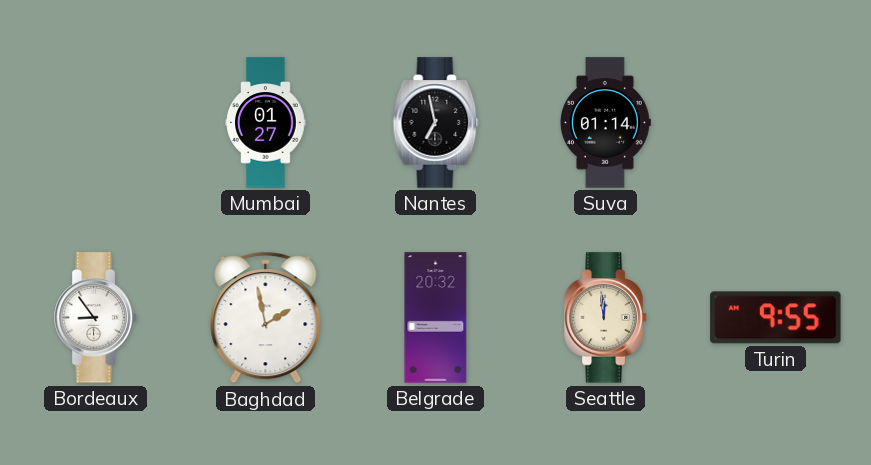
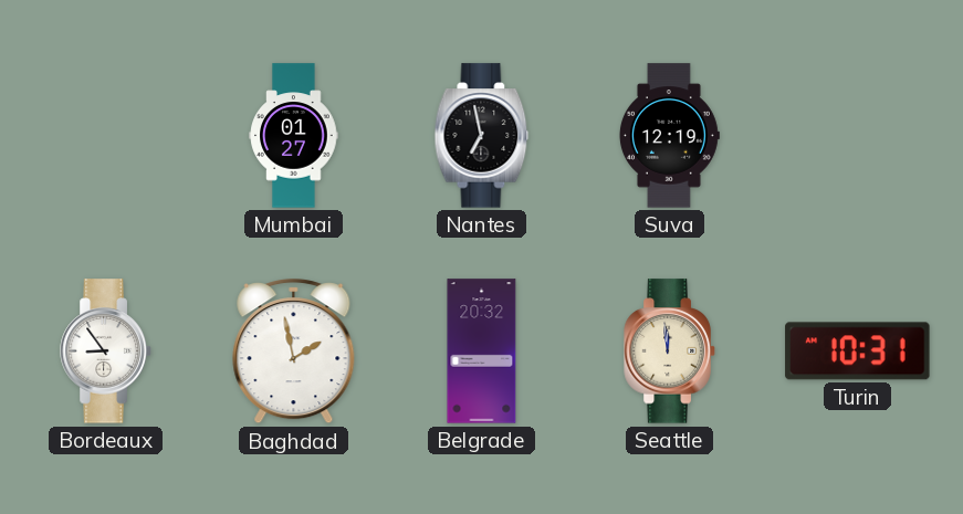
Suva: 01:14 -> 12:19
Turin: 9:55 -> 10:31
